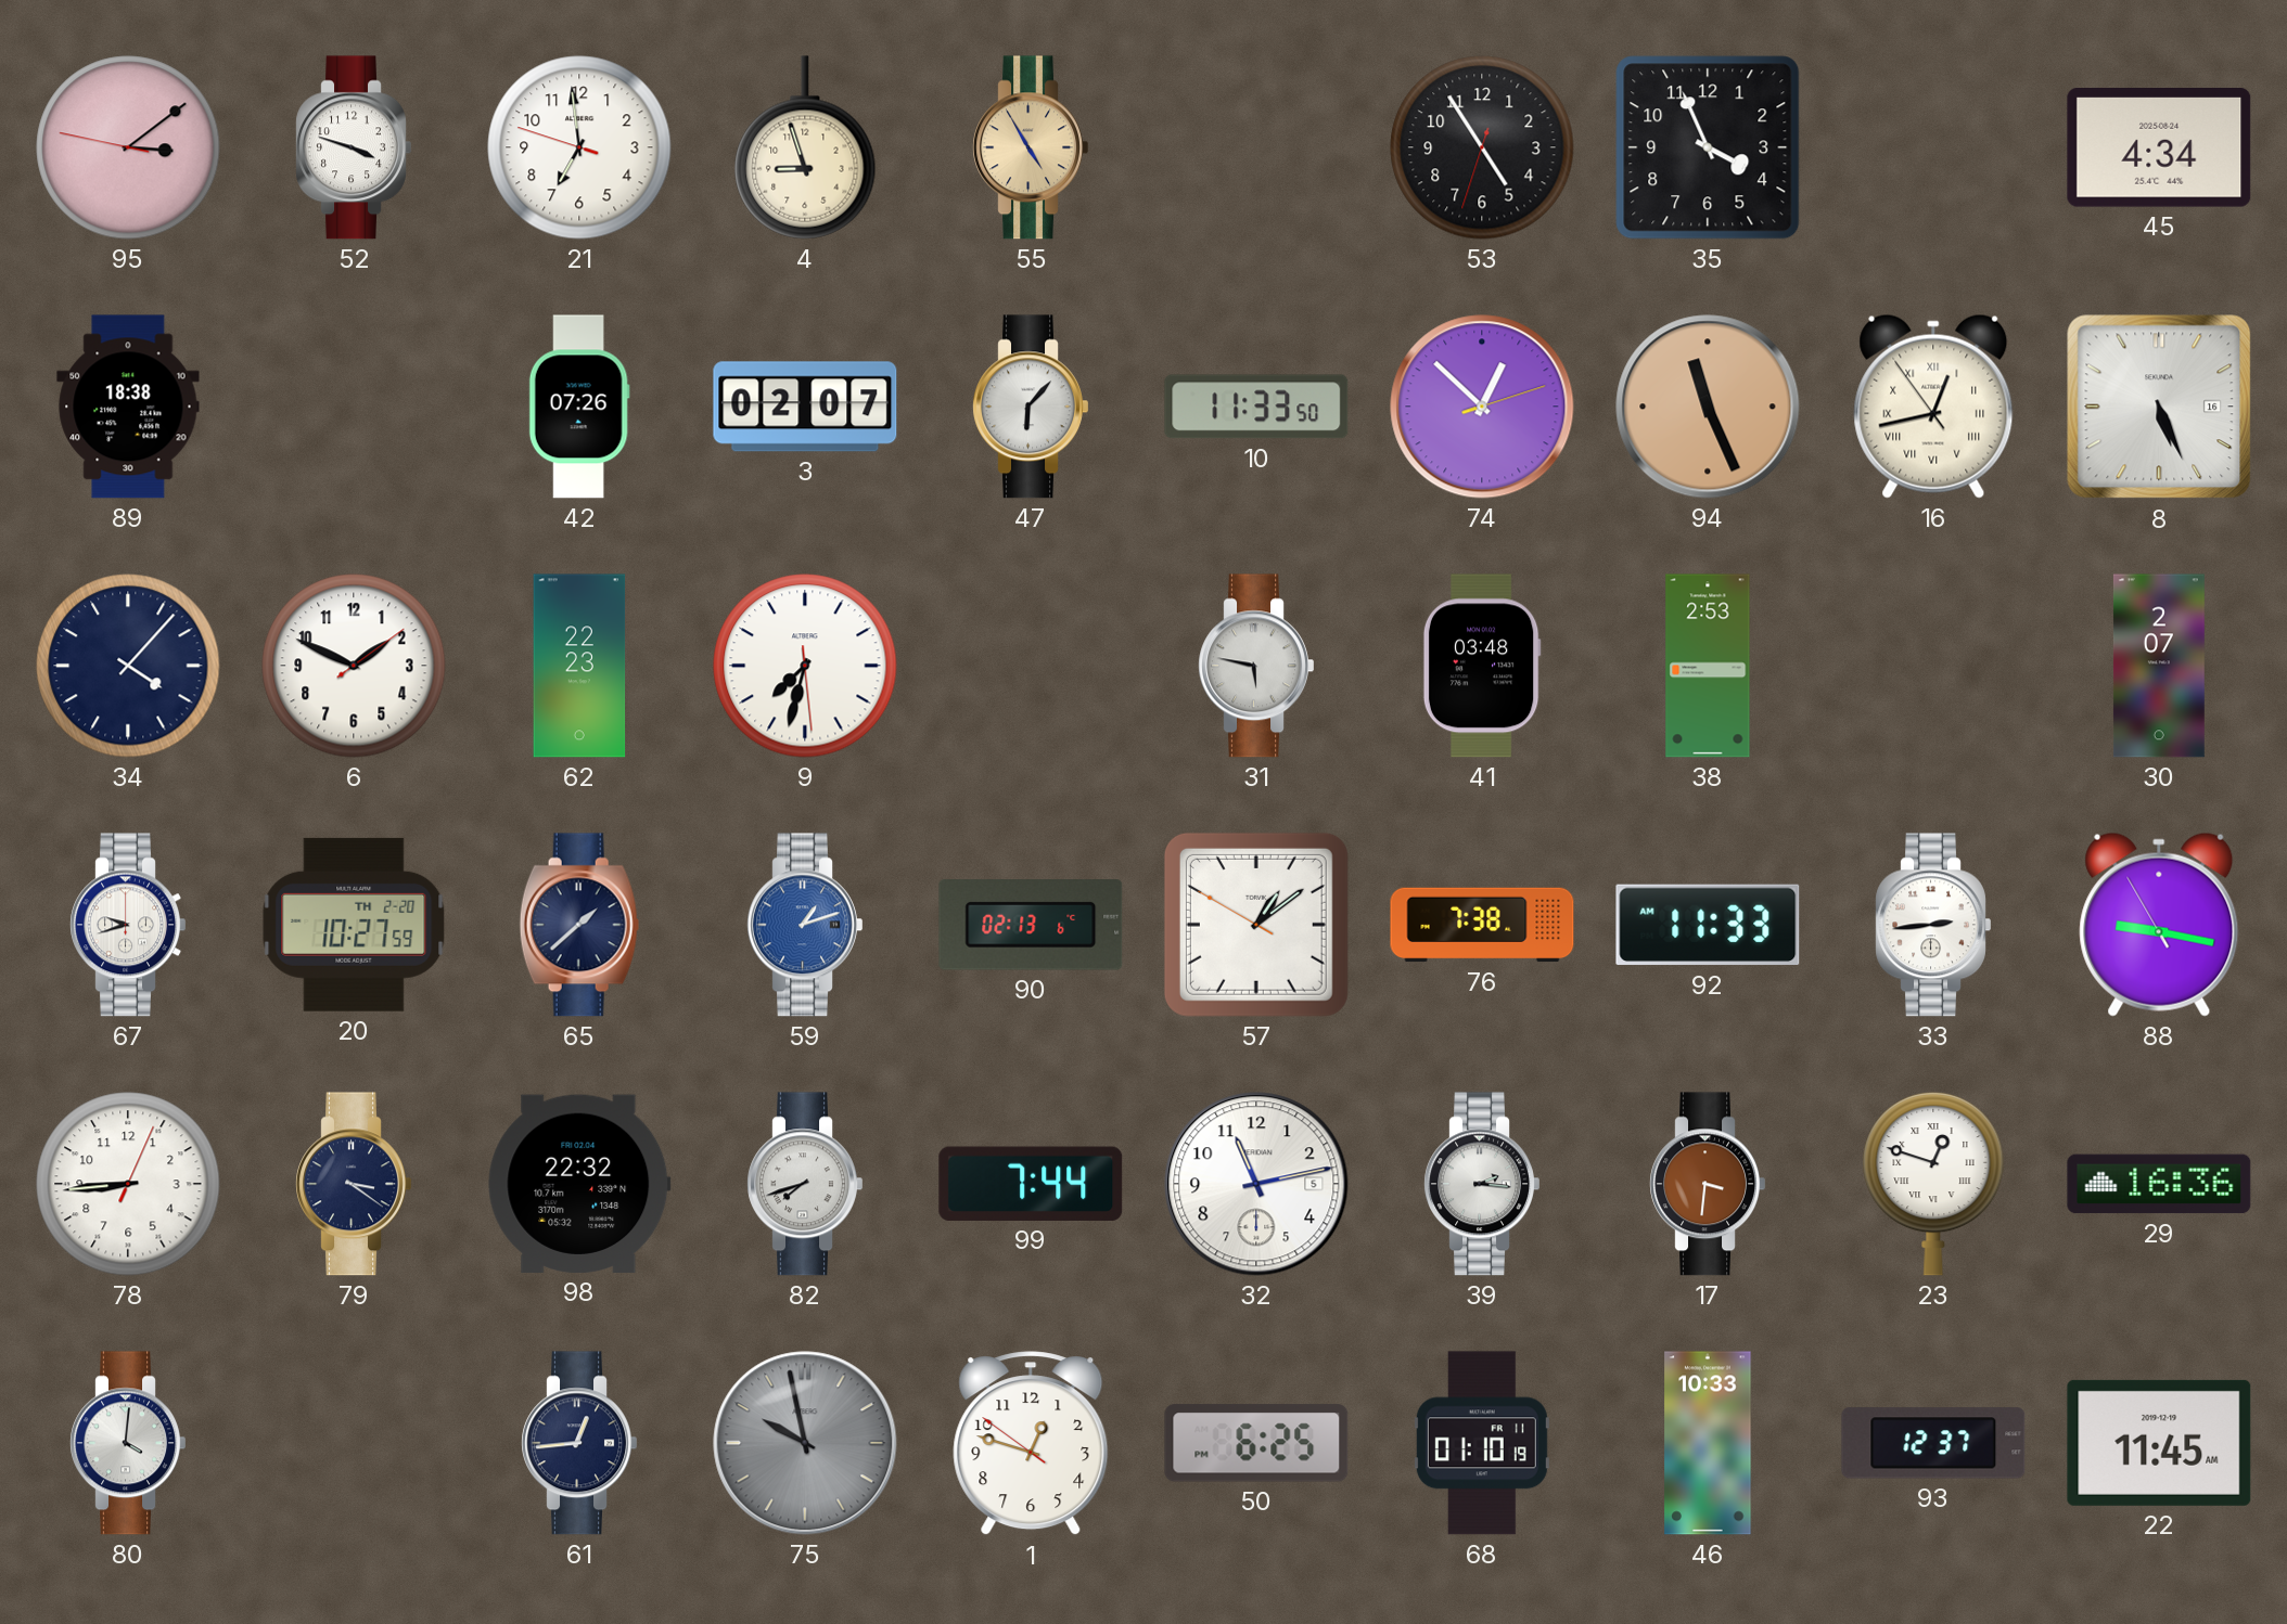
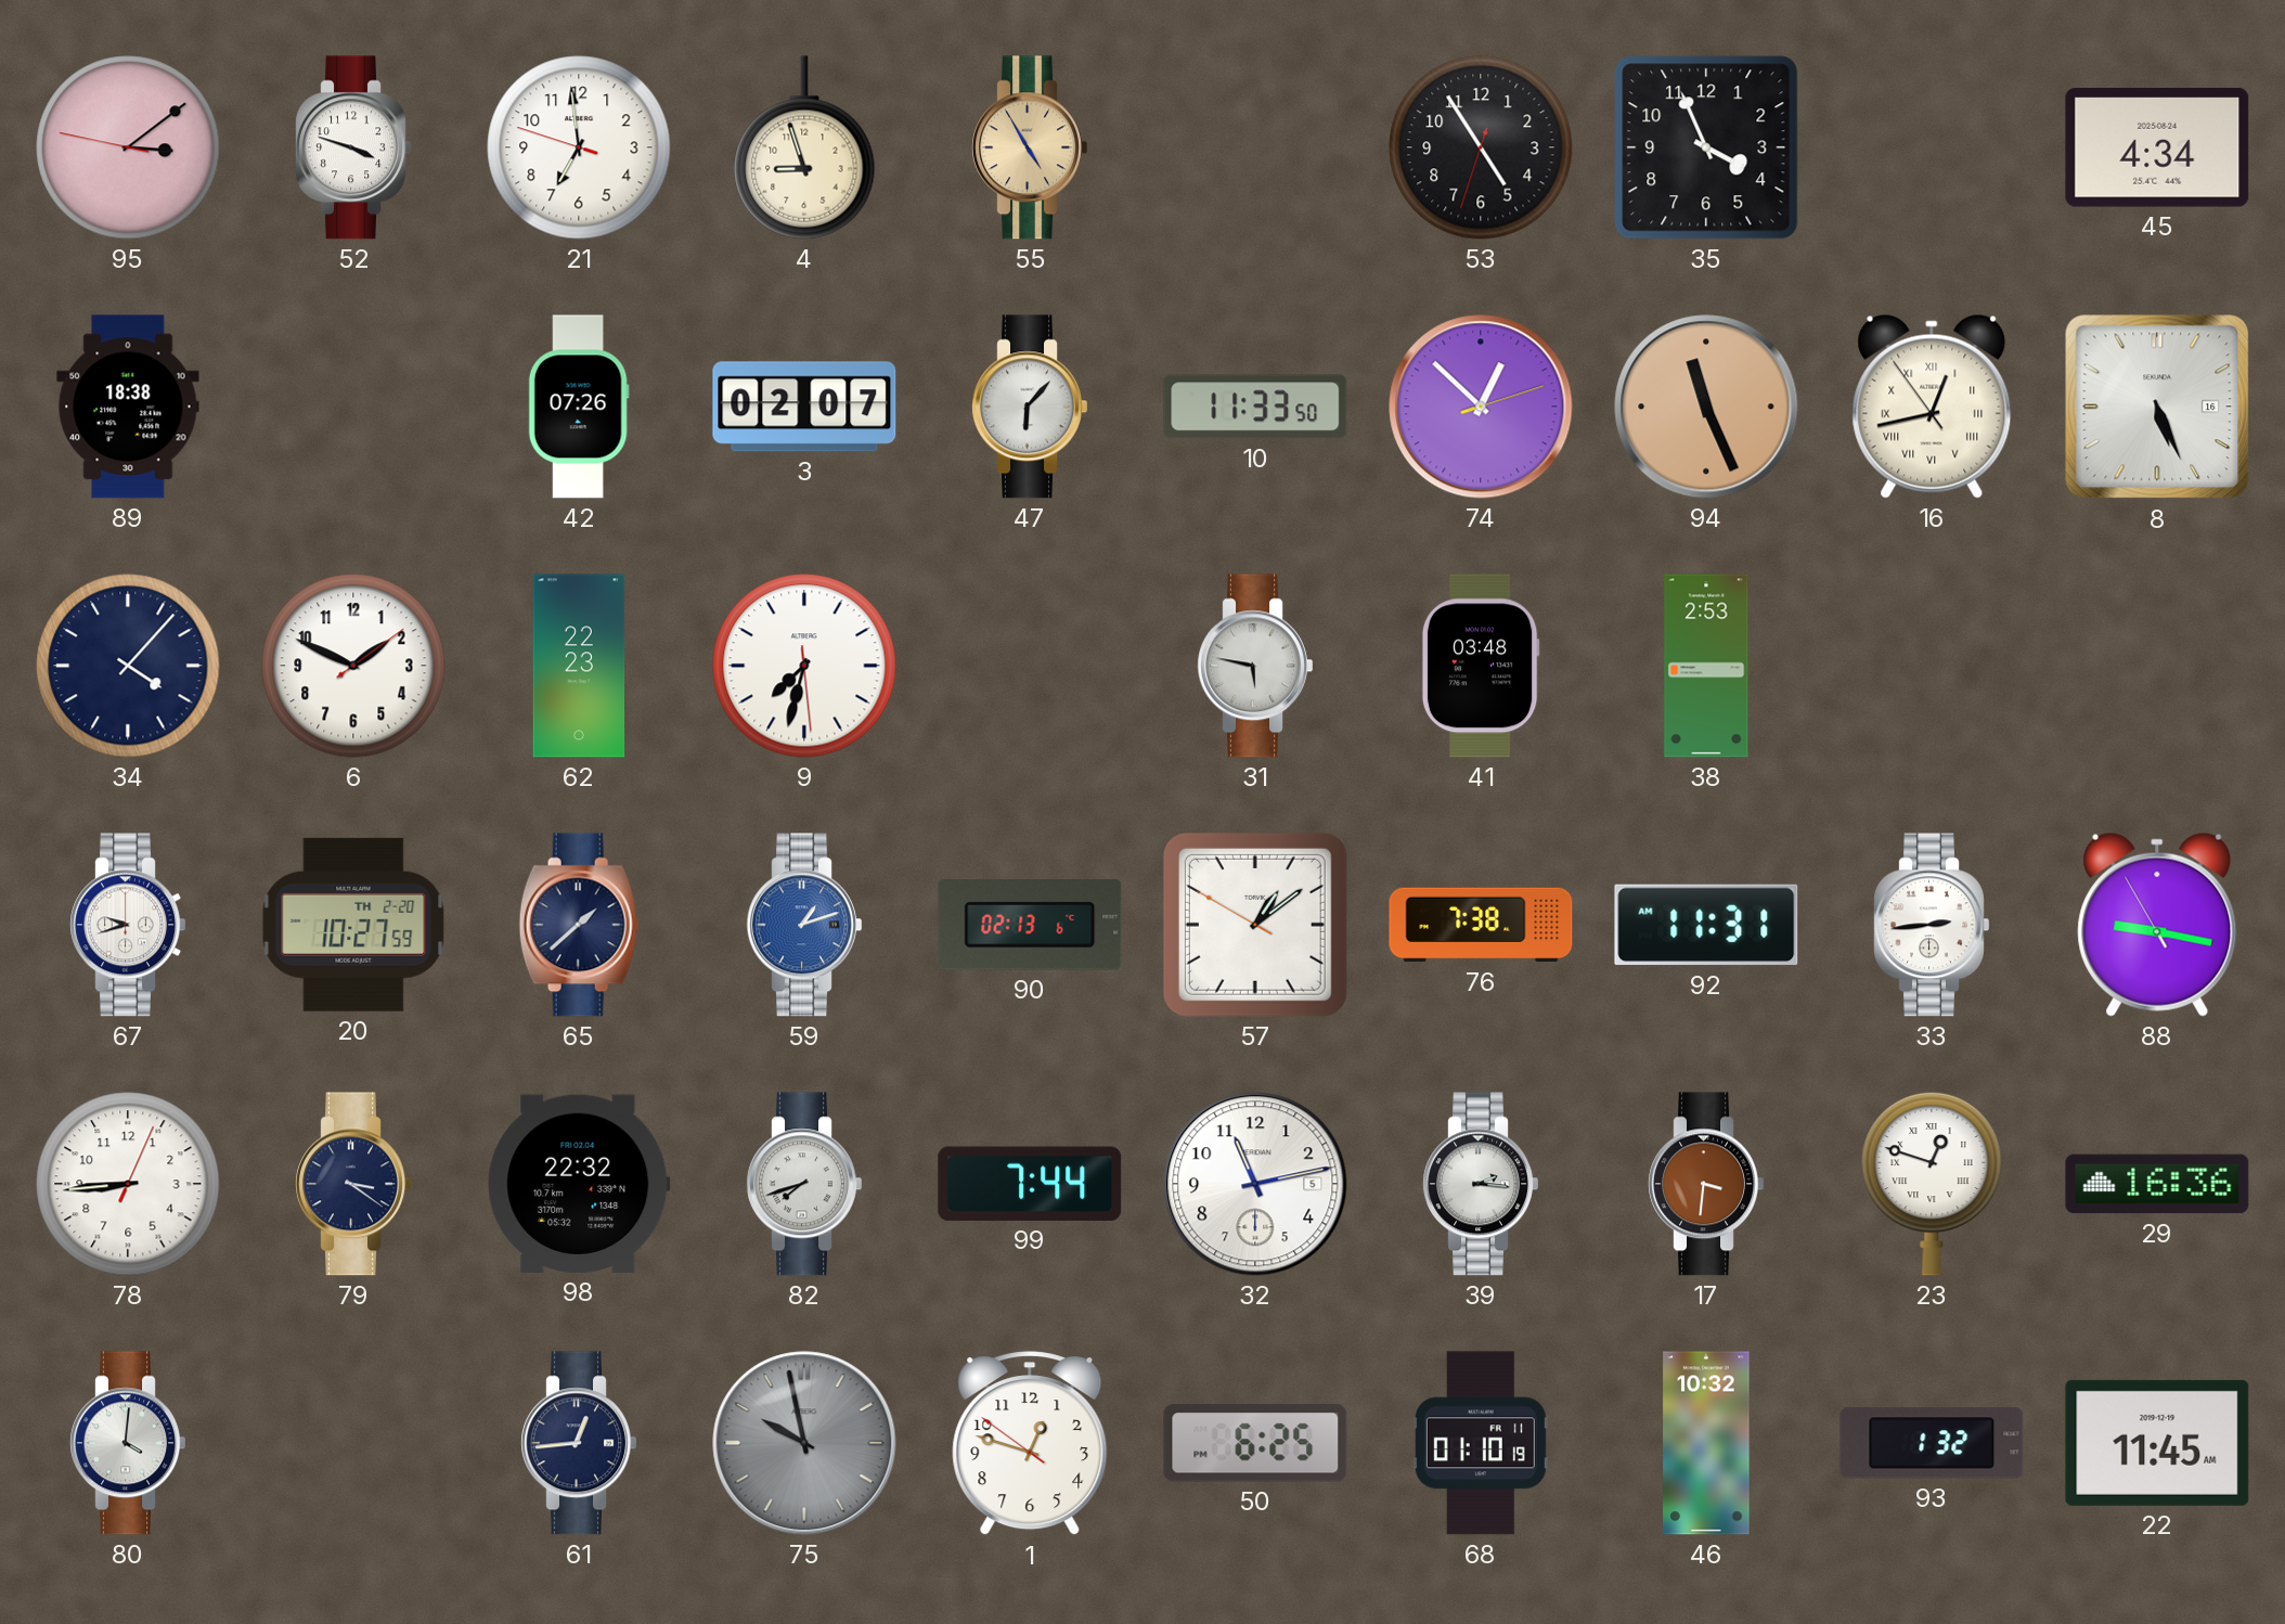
30: 2:07 -> none
92: 11:33 -> 11:31
46: 10:33 -> 10:32
93: 12:37 -> 1:32
